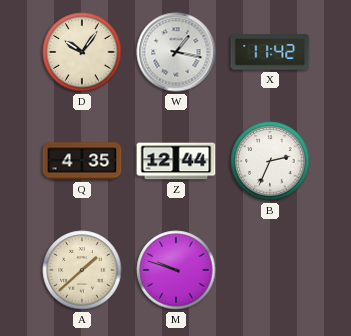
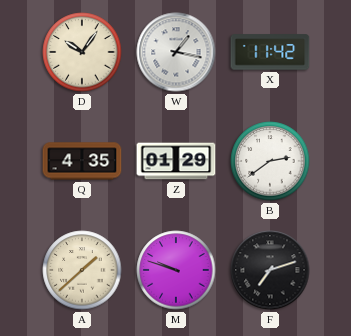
Z: 12:44 -> 01:29
B: 2:34 -> 2:39
F: none -> 7:12
